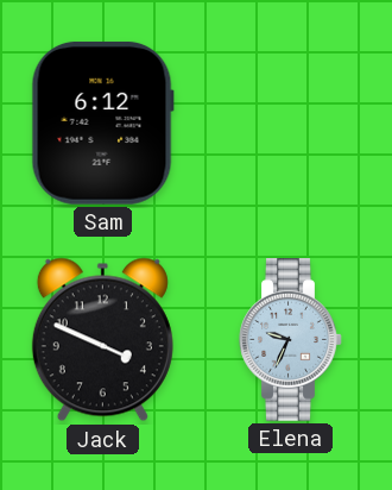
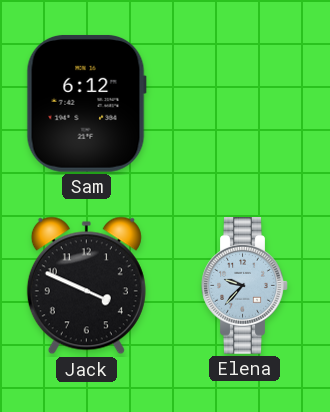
Elena: 9:34 -> 9:37
